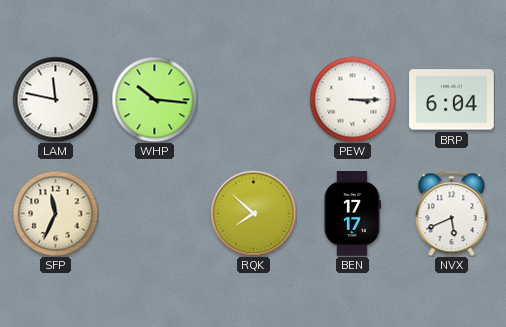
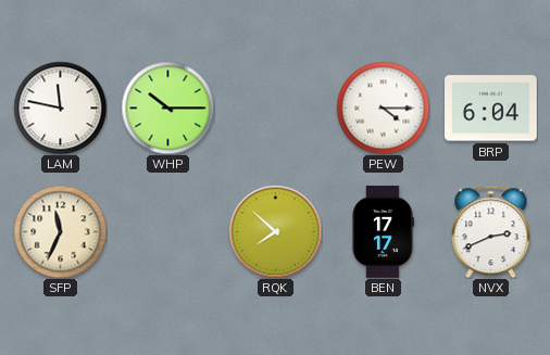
WHP: 10:16 -> 10:15
PEW: 3:15 -> 4:15
NVX: 5:41 -> 2:41
